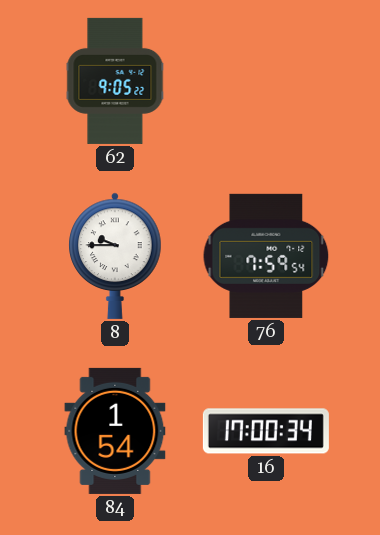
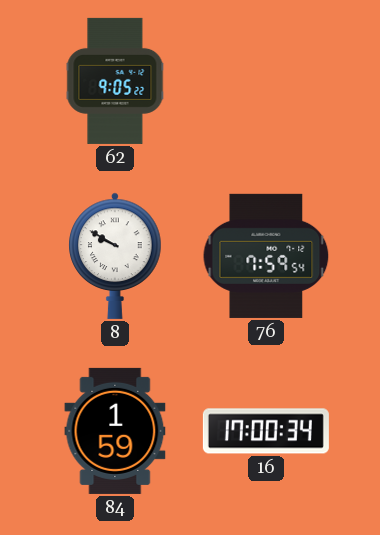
8: 9:45 -> 9:50
84: 1:54 -> 1:59
